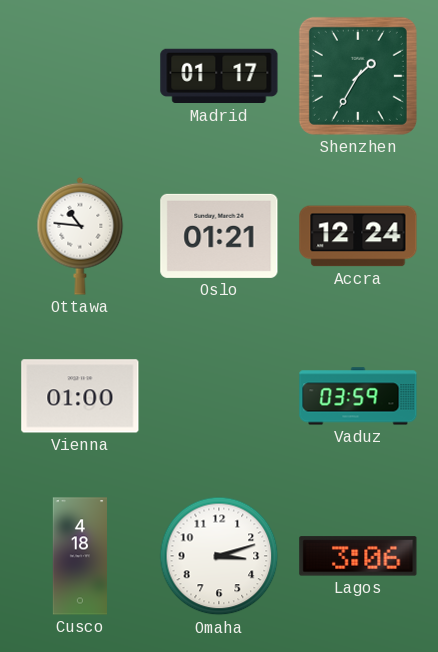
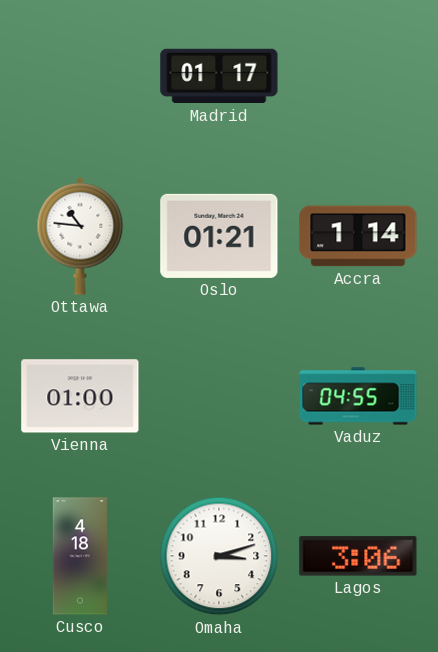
Shenzhen: 1:35 -> none
Accra: 12:24 -> 1:14
Vaduz: 03:59 -> 04:55
